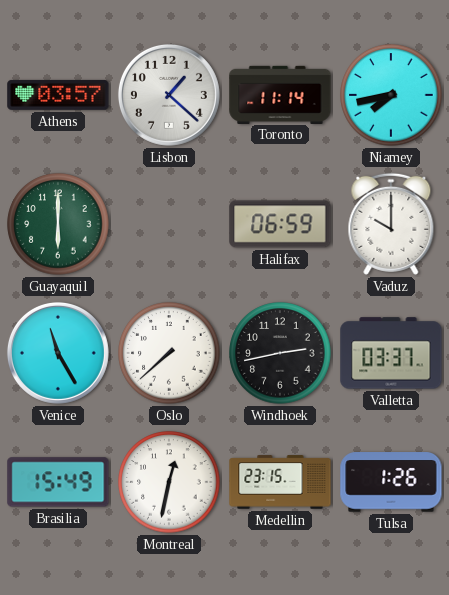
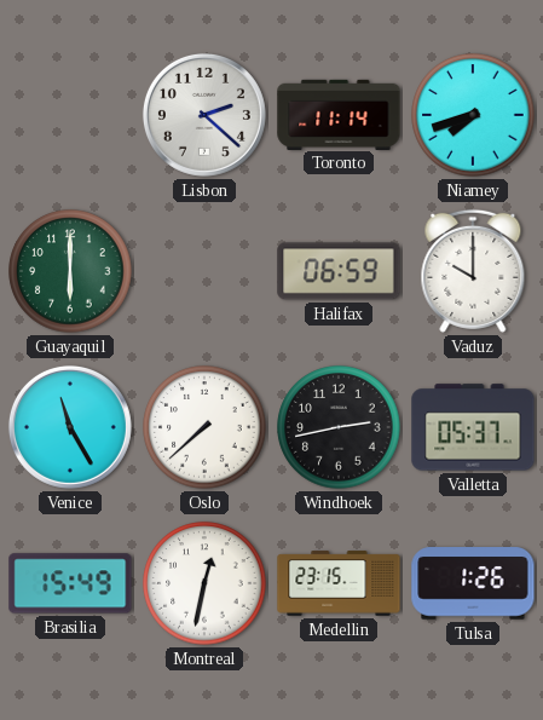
Athens: 03:57 -> none
Lisbon: 1:22 -> 2:22
Niamey: 7:43 -> 7:42
Valletta: 03:37 -> 05:37
